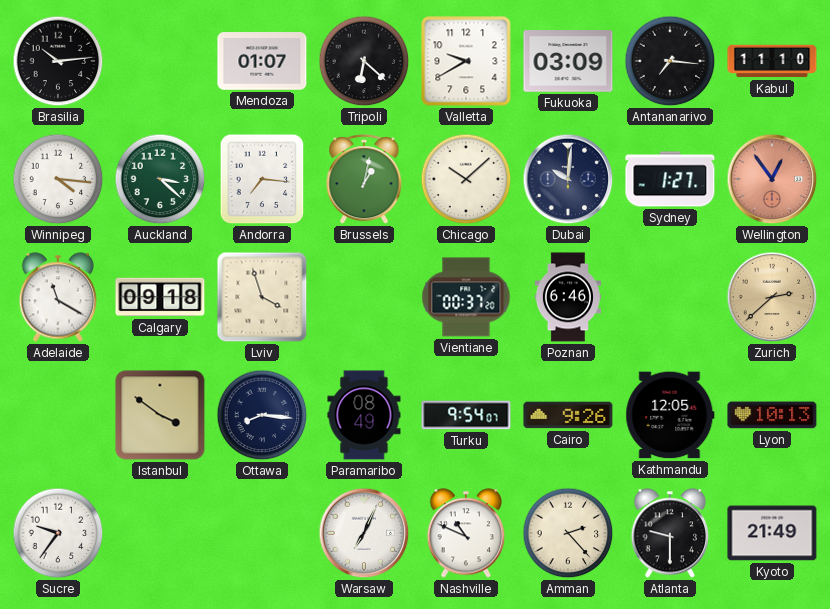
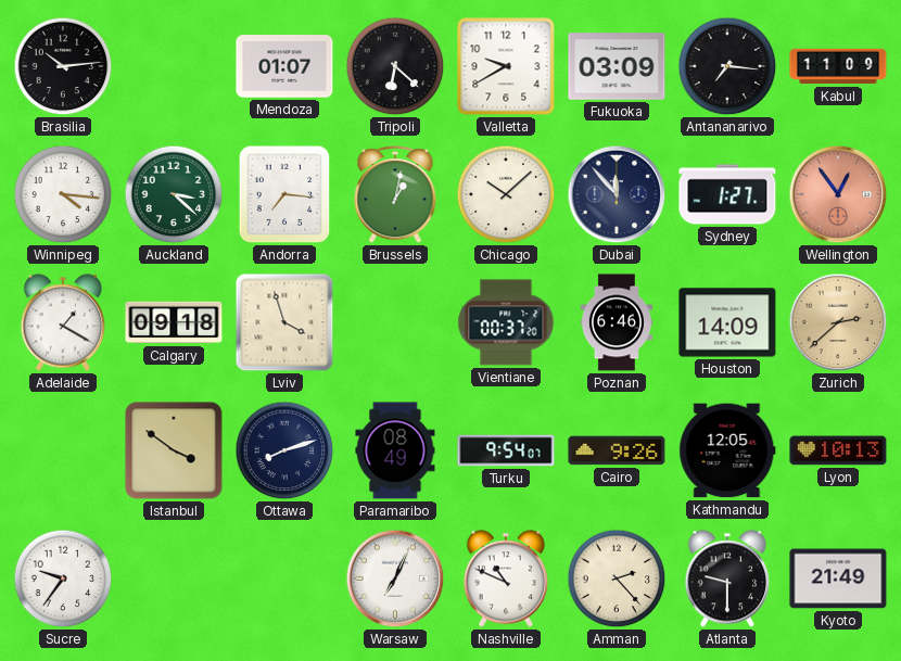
Kabul: 11:10 -> 11:09
Dubai: 10:01 -> 11:53
Adelaide: 11:20 -> 1:20
Houston: none -> 14:09
Ottawa: 8:16 -> 8:12
